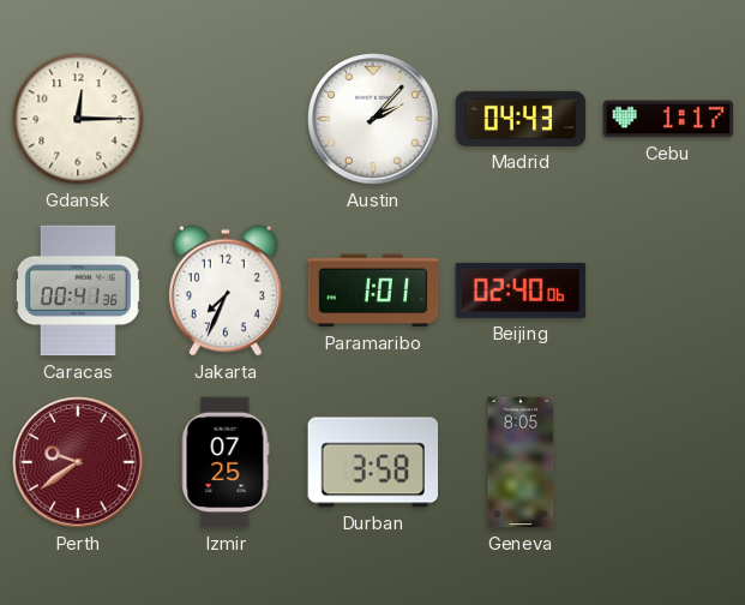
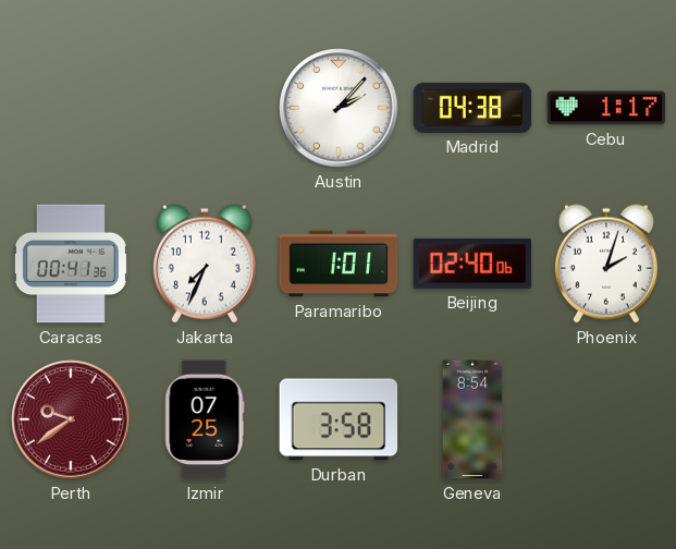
Gdansk: 12:15 -> none
Madrid: 04:43 -> 04:38
Phoenix: none -> 2:03
Geneva: 8:05 -> 8:54
